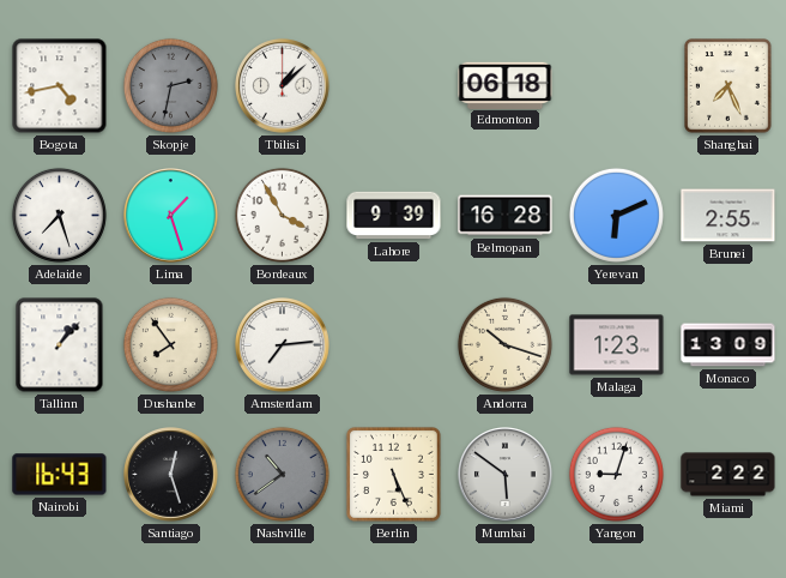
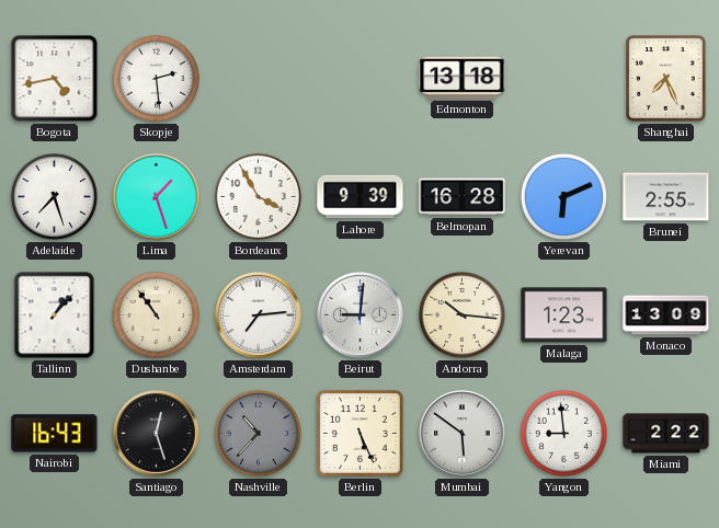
Skopje: 2:32 -> 2:29
Skopje dial: grey -> white
Tbilisi: 1:08 -> none
Edmonton: 06:18 -> 13:18
Dushanbe: 7:54 -> 10:54
Beirut: none -> 9:01
Andorra: 10:18 -> 10:16
Nashville: 10:39 -> 10:37
Yangon: 9:03 -> 8:59
